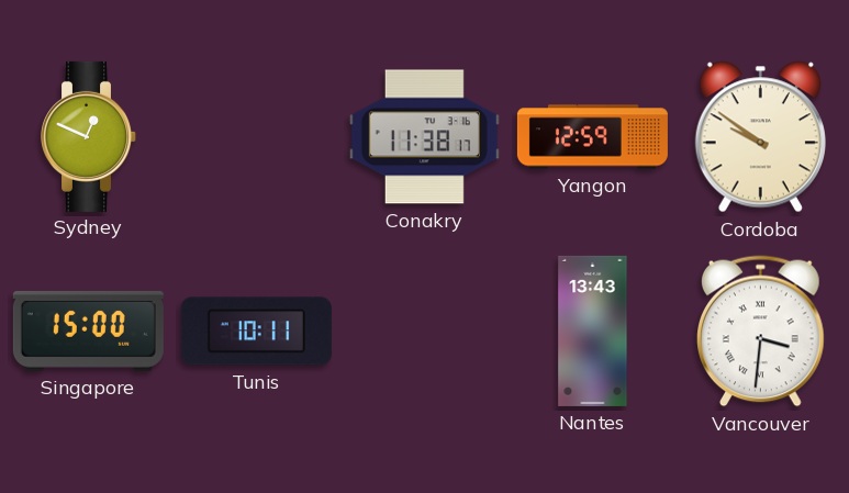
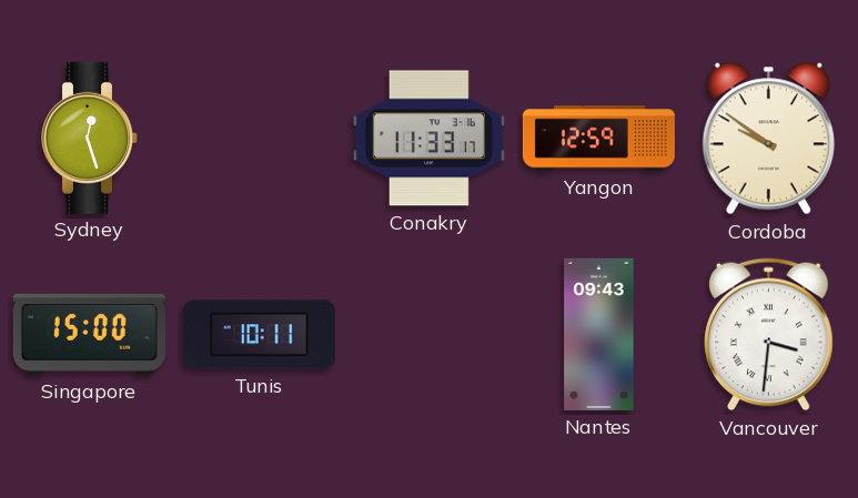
Sydney: 12:49 -> 12:27
Conakry: 11:38 -> 11:33
Nantes: 13:43 -> 09:43
